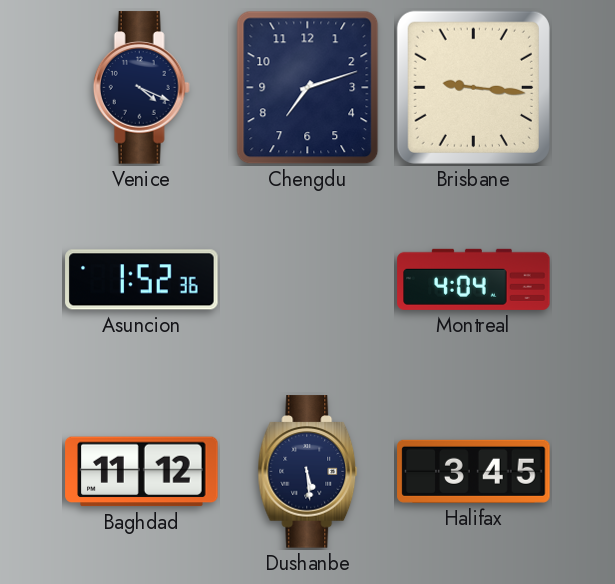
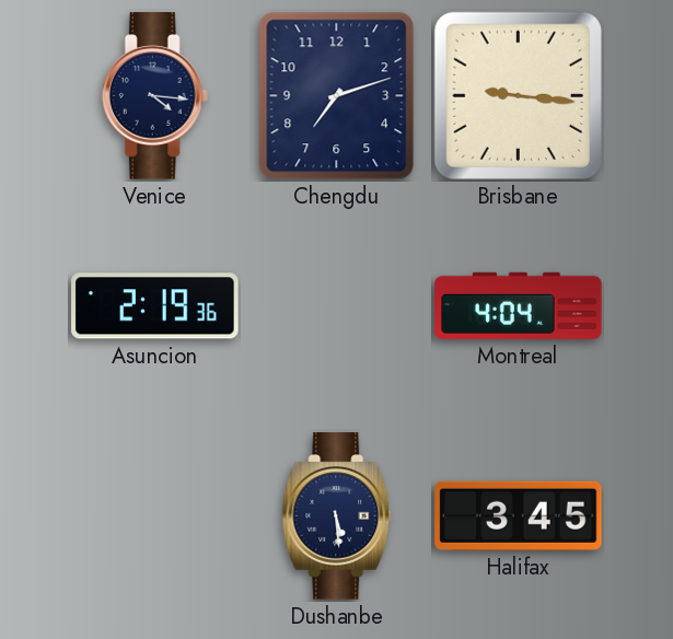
Venice: 4:19 -> 4:16
Asuncion: 1:52 -> 2:19
Baghdad: 11:12 -> none
